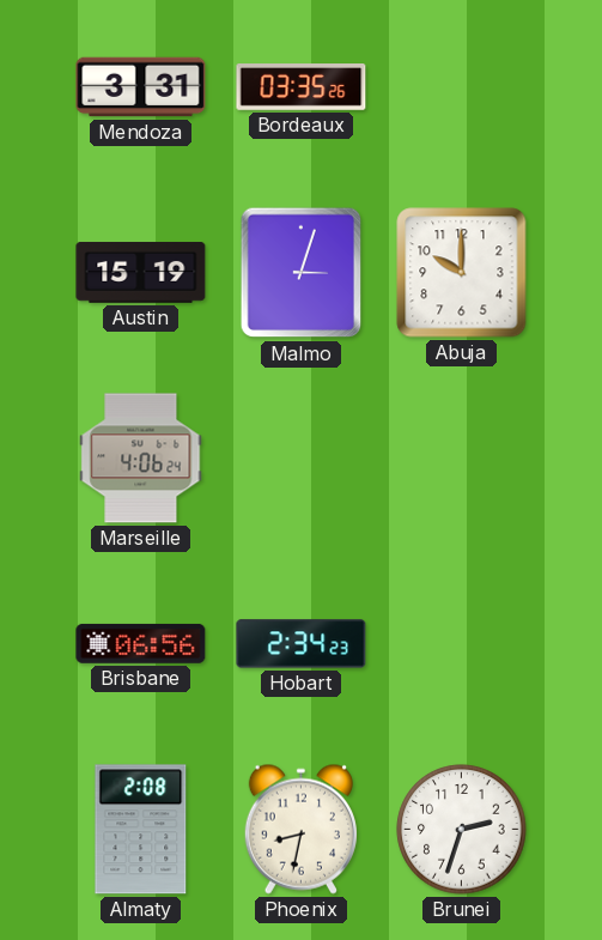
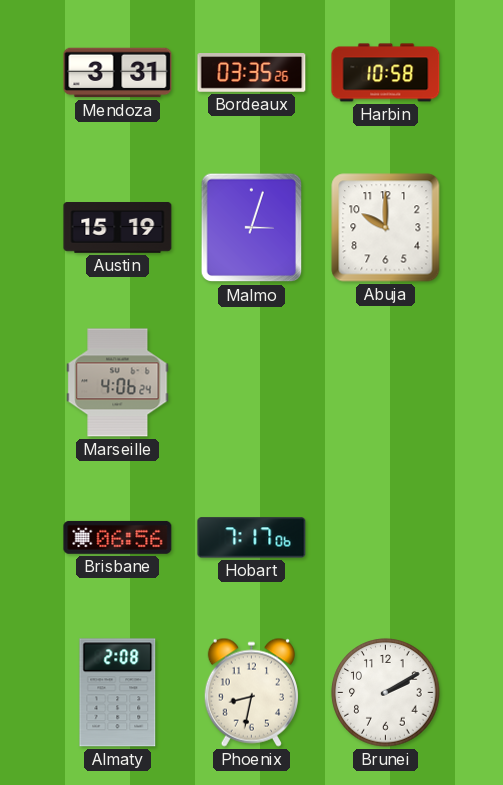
Harbin: none -> 10:58
Hobart: 2:34 -> 7:17
Brunei: 2:33 -> 2:10
